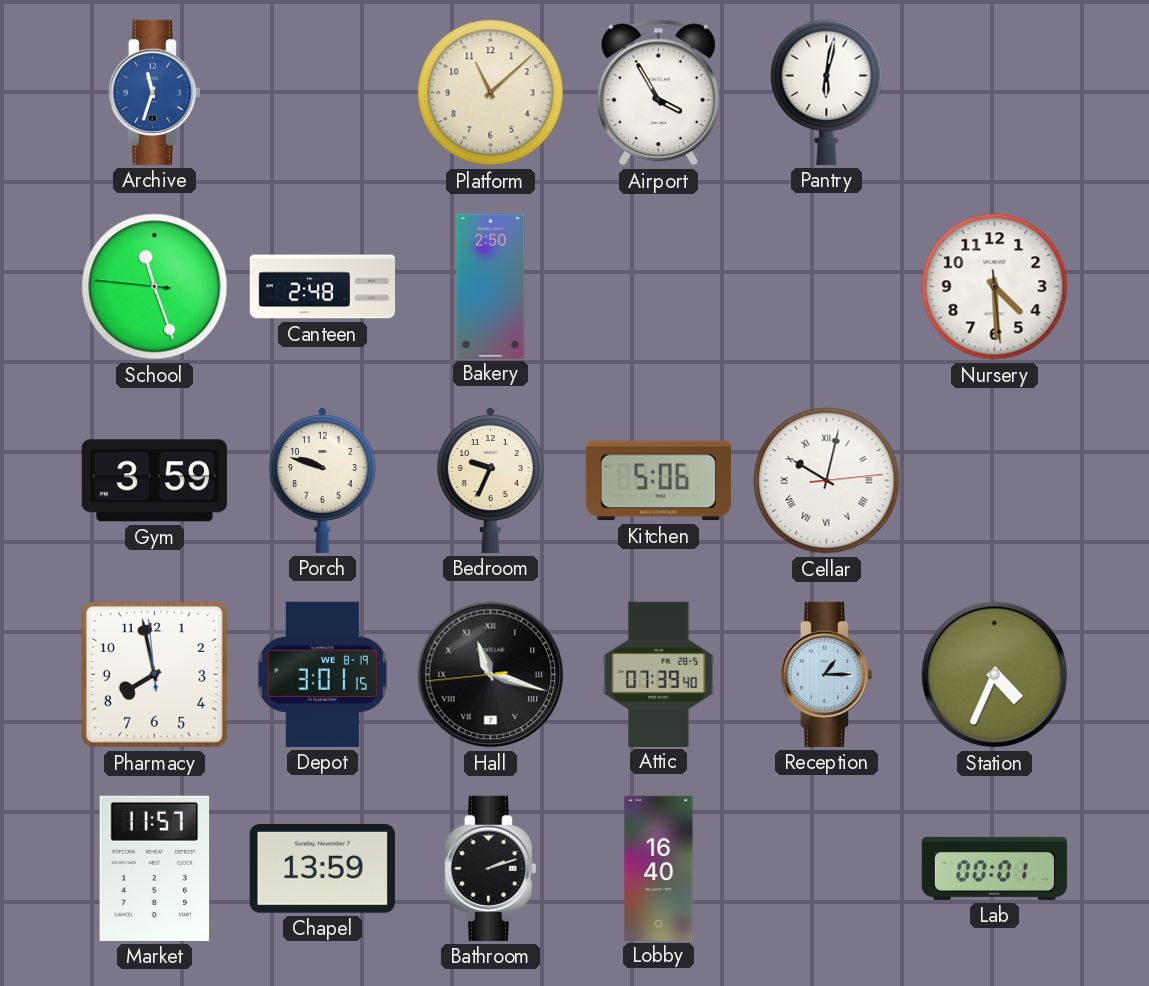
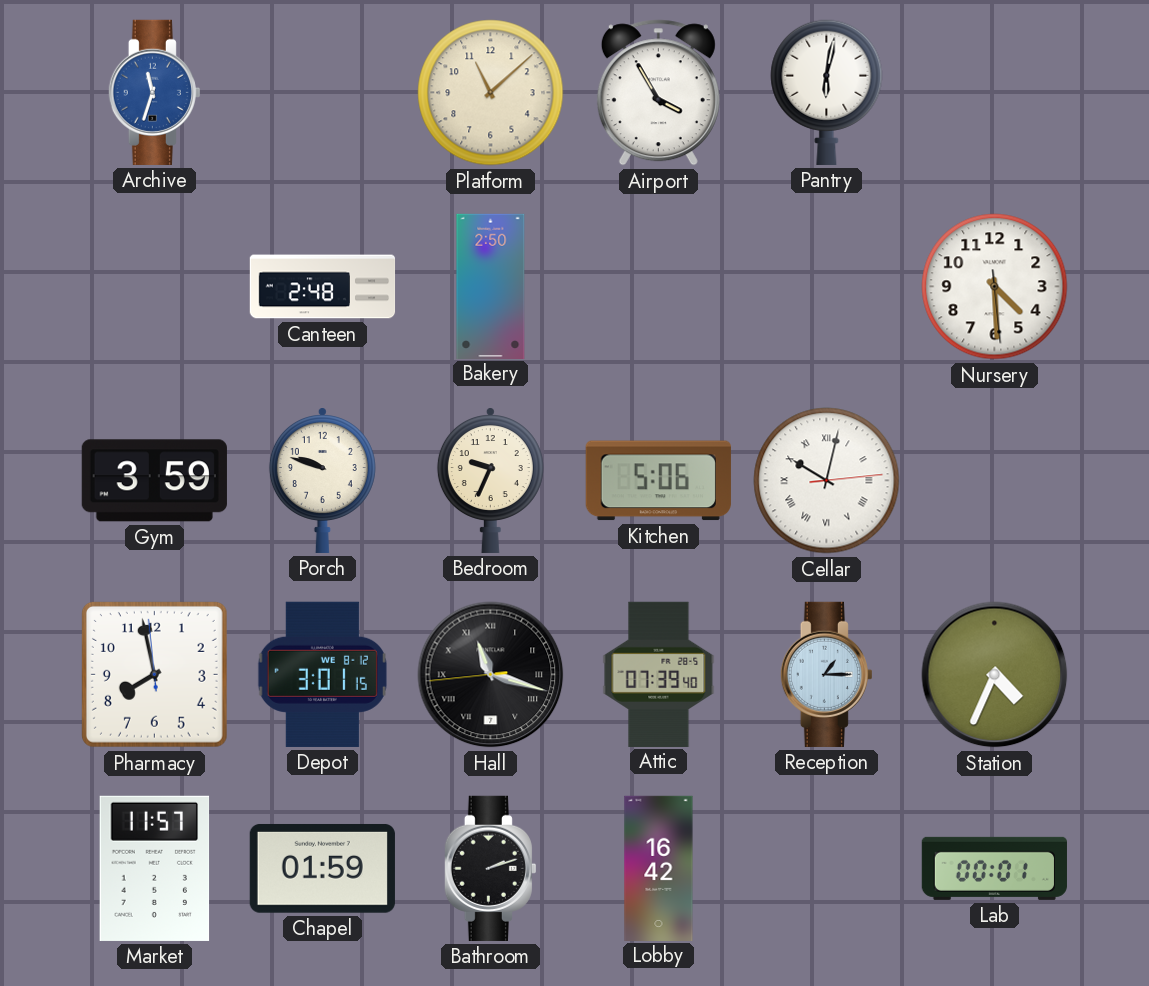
School: 11:26 -> none
Depot date: WE 8-19 -> WE 8-12
Chapel: 13:59 -> 01:59
Lobby: 16:40 -> 16:42
